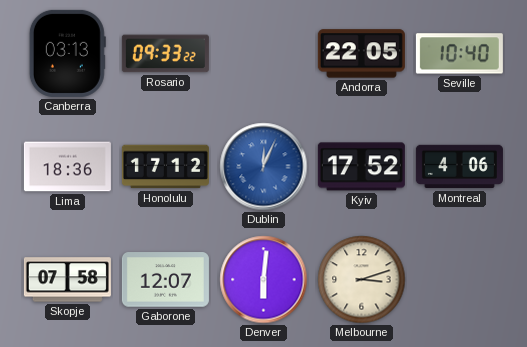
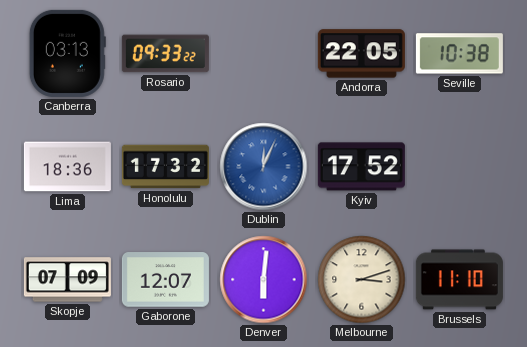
Seville: 10:40 -> 10:38
Honolulu: 17:12 -> 17:32
Montreal: 4:06 -> none
Skopje: 07:58 -> 07:09
Brussels: none -> 11:10
